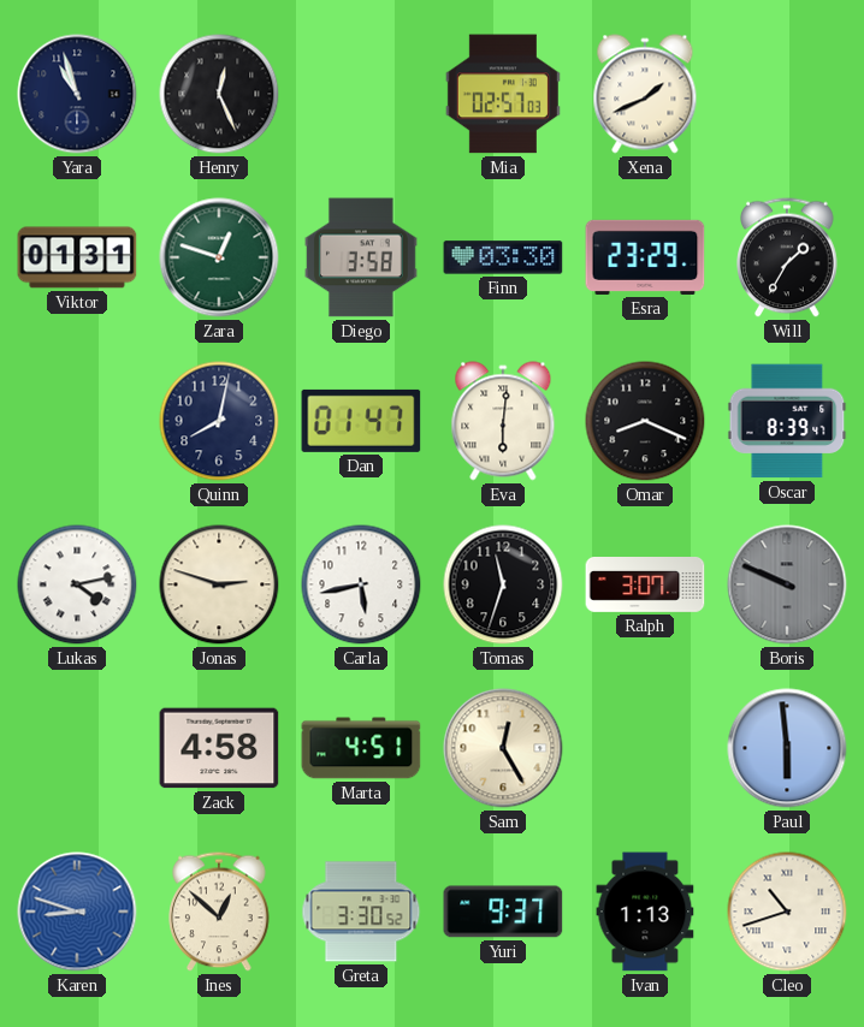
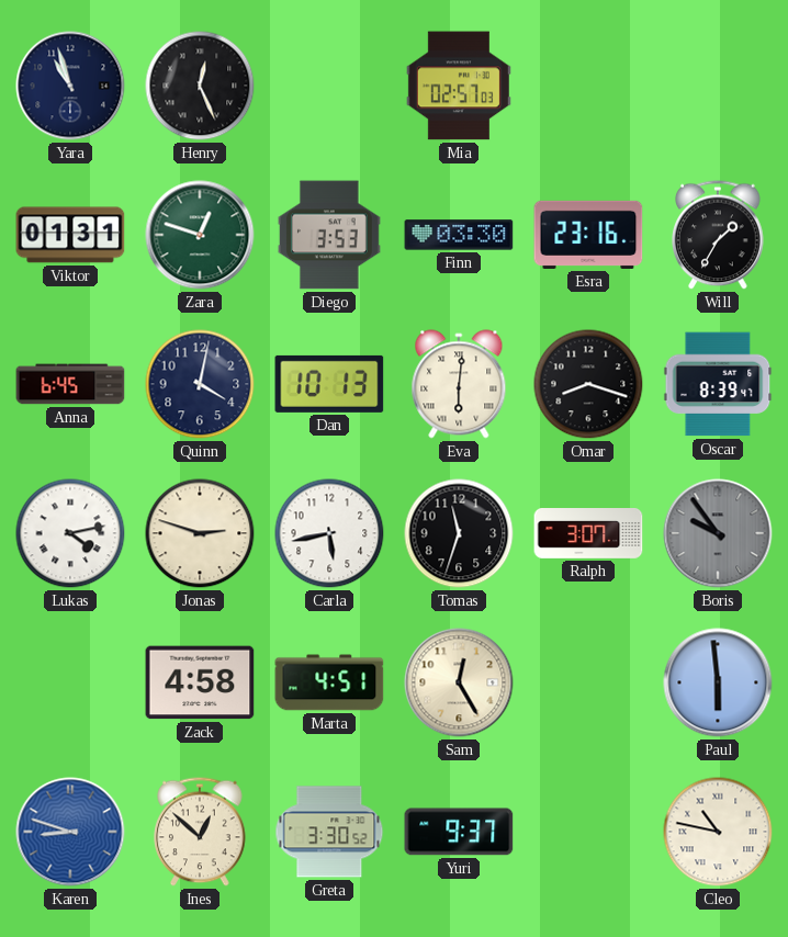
Xena: 1:41 -> none
Diego: 3:58 -> 3:53
Esra: 23:29 -> 23:16
Anna: none -> 6:45
Quinn: 8:02 -> 4:02
Dan: 01:47 -> 10:13
Omar: 8:19 -> 8:18
Boris: 9:49 -> 9:54
Ivan: 1:13 -> none
Cleo: 10:42 -> 10:47
